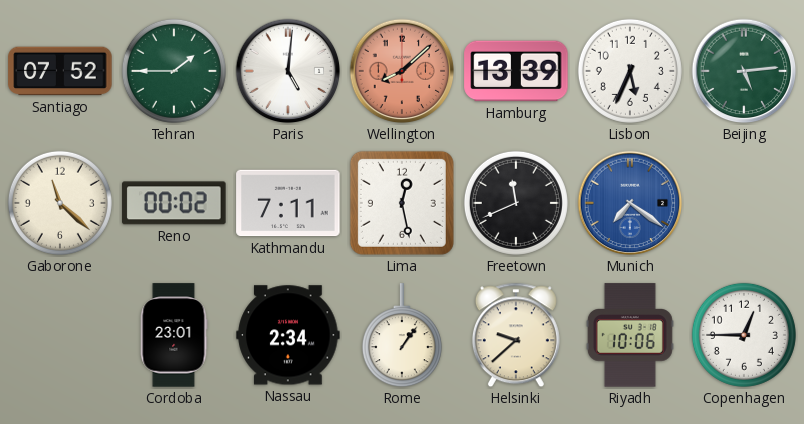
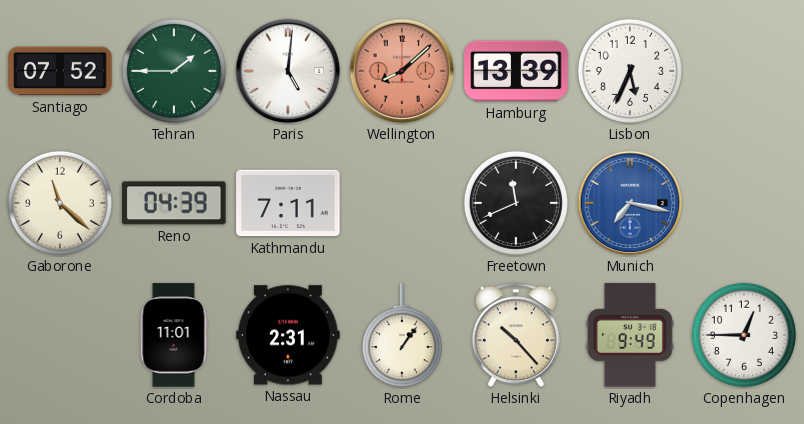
Beijing: 5:14 -> none
Reno: 00:02 -> 04:39
Lima: 12:28 -> none
Munich: 7:21 -> 7:17
Cordoba: 23:01 -> 11:01
Nassau: 2:34 -> 2:31
Helsinki: 9:38 -> 10:23
Riyadh: 10:06 -> 9:49
